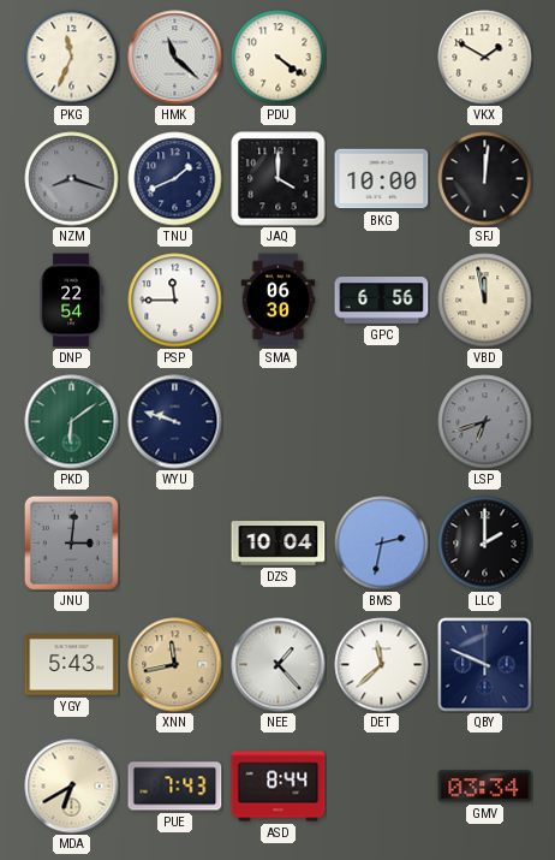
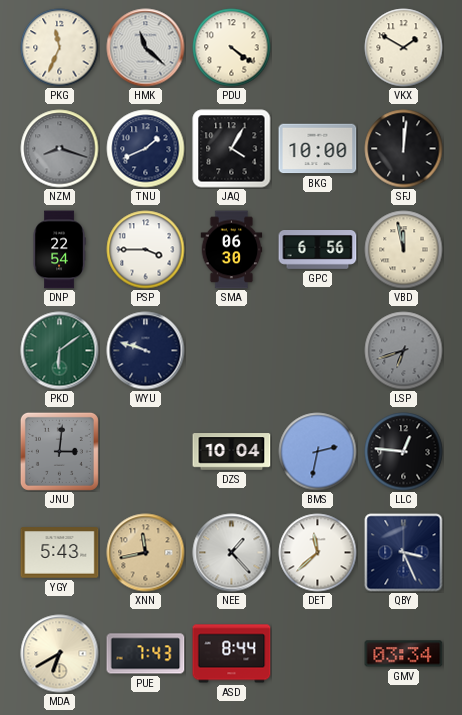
JAQ: 4:00 -> 4:05
PSP: 11:45 -> 3:45
LLC: 2:00 -> 12:46
QBY: 9:49 -> 3:26
